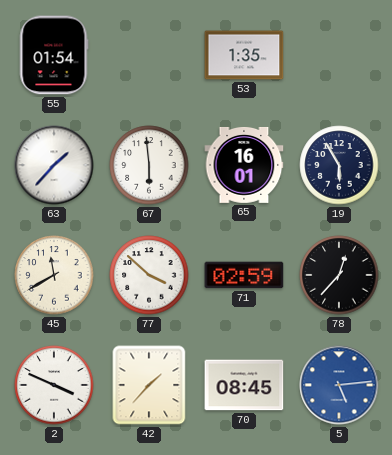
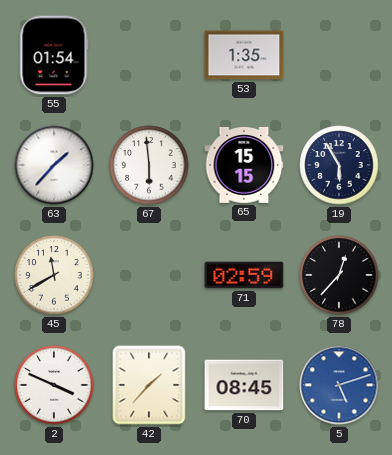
65: 16:01 -> 15:15
77: 3:52 -> none
5: 5:14 -> 5:12
